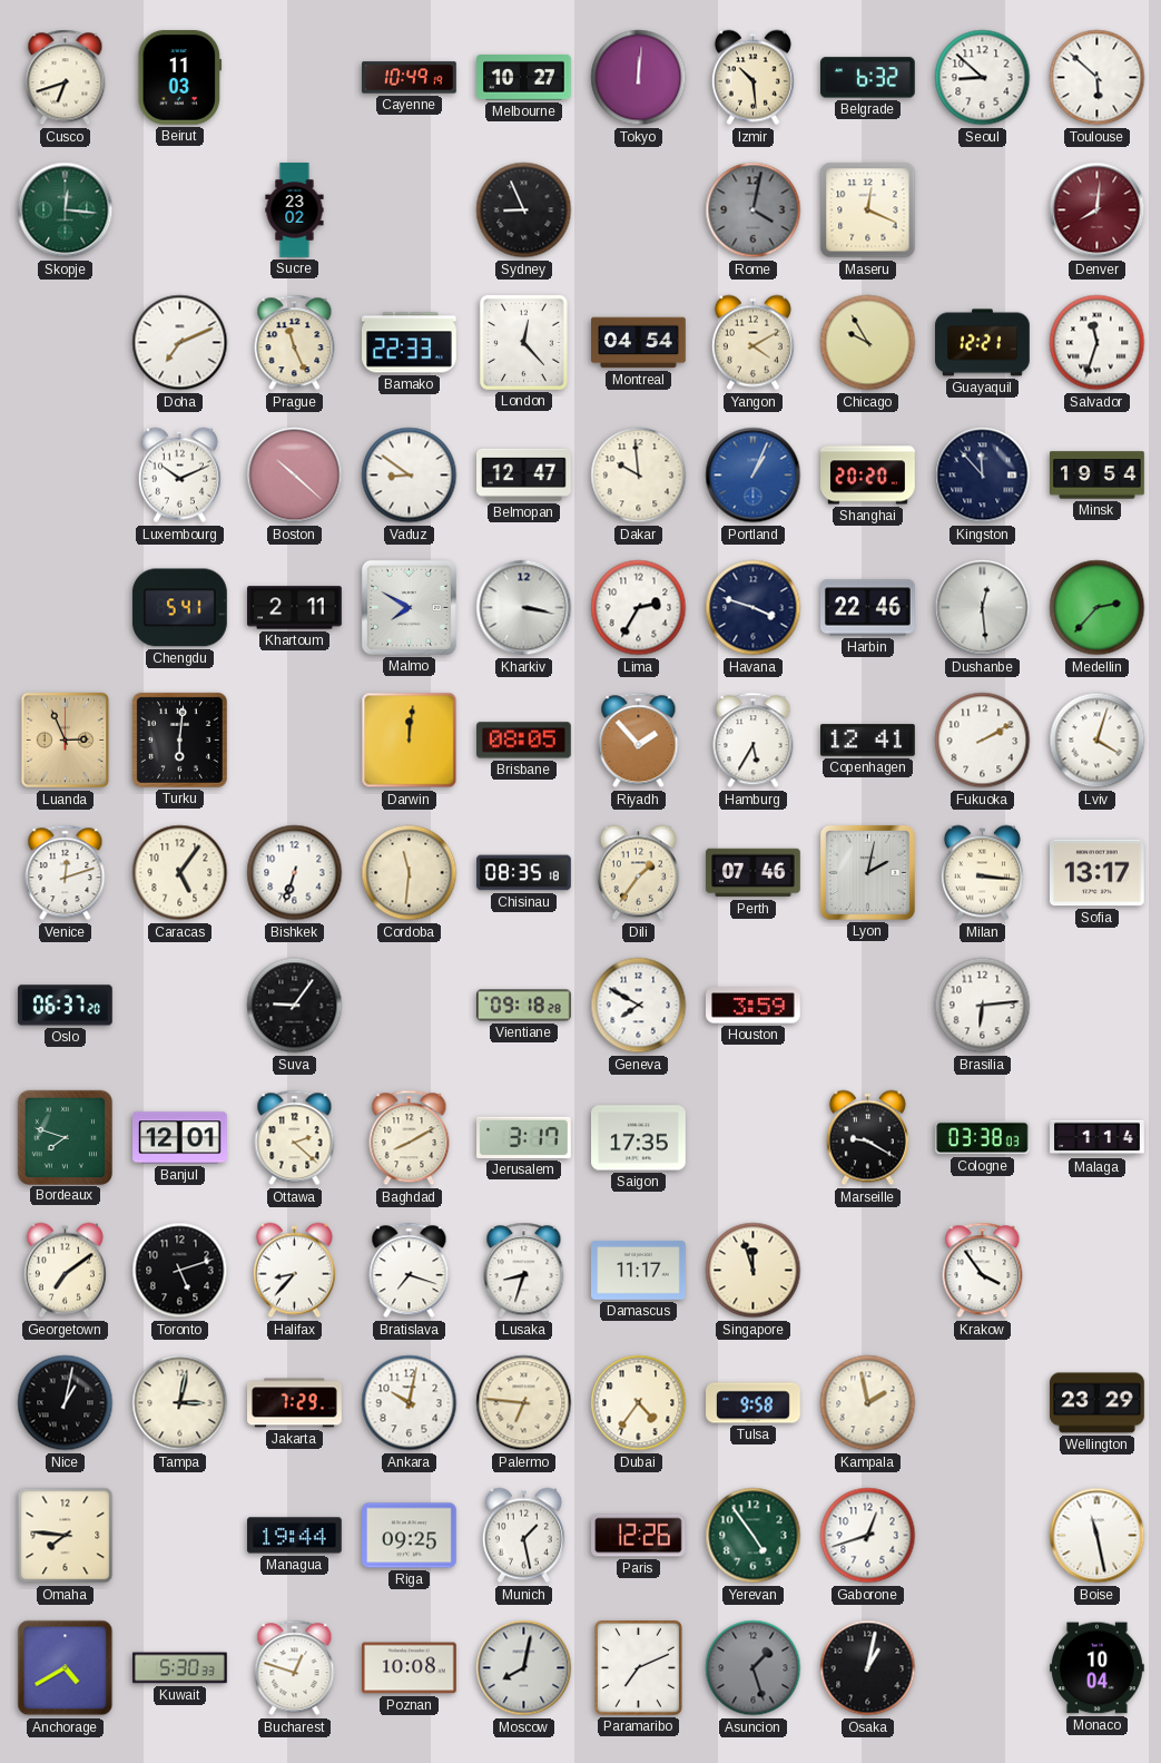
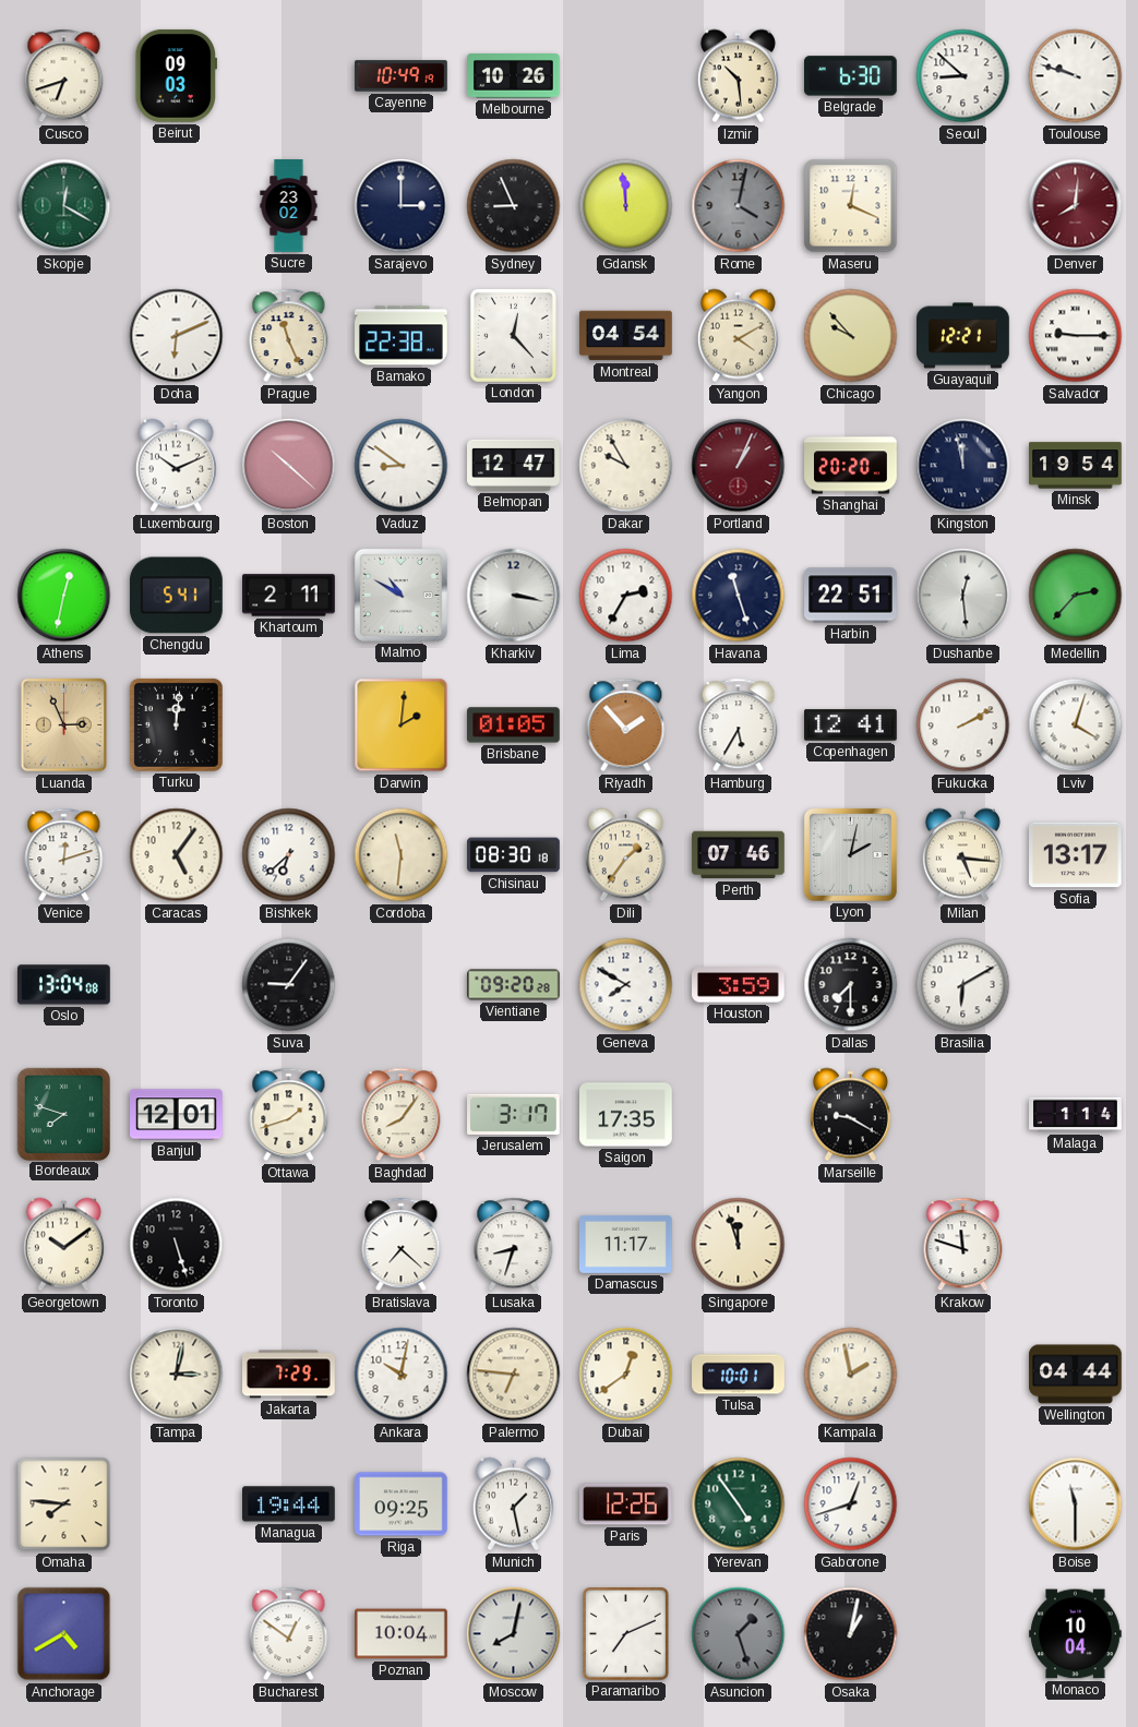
Beirut: 11:03 -> 09:03
Melbourne: 10:27 -> 10:26
Tokyo: 12:01 -> none
Belgrade: 6:32 -> 6:30
Toulouse: 5:52 -> 9:48
Skopje: 12:16 -> 12:20
Sarajevo: none -> 3:00
Gdansk: none -> 11:59
Doha: 7:11 -> 6:11
Bamako: 22:33 -> 22:38
Chicago: 9:55 -> 9:53
Salvador: 11:33 -> 9:15
Dakar: 9:59 -> 9:55
Portland dial: blue -> burgundy
Kingston: 11:53 -> 11:58
Athens: none -> 12:32
Malmo: 7:50 -> 10:50
Havana: 3:48 -> 11:27
Harbin: 22:46 -> 22:51
Turku: 6:01 -> 12:01
Darwin: 12:01 -> 2:01
Brisbane: 08:05 -> 01:05
Bishkek: 6:33 -> 6:38
Chisinau: 08:35 -> 08:30
Milan: 3:16 -> 5:16
Oslo: 06:37 -> 13:04
Vientiane: 09:18 -> 09:20
Dallas: none -> 7:30
Brasilia: 6:14 -> 6:10
Ottawa: 2:22 -> 1:42
Baghdad: 8:10 -> 8:06
Cologne: 03:38 -> none
Georgetown: 7:09 -> 10:09
Toronto: 5:12 -> 5:27
Halifax: 8:37 -> none
Bratislava: 7:18 -> 7:22
Krakow: 3:54 -> 11:48
Nice: 1:02 -> none
Dubai: 4:36 -> 12:39
Tulsa: 9:58 -> 10:01
Wellington: 23:29 -> 04:44
Boise: 11:28 -> 11:30
Kuwait: 5:30 -> none
Bucharest: 12:48 -> 12:51
Poznan: 10:08 -> 10:04
